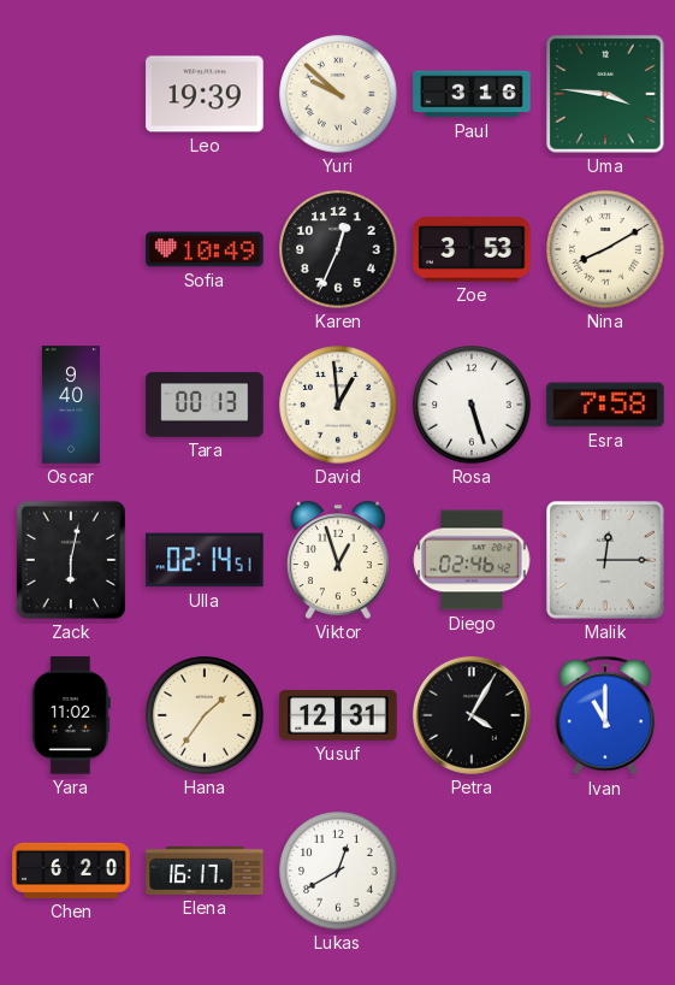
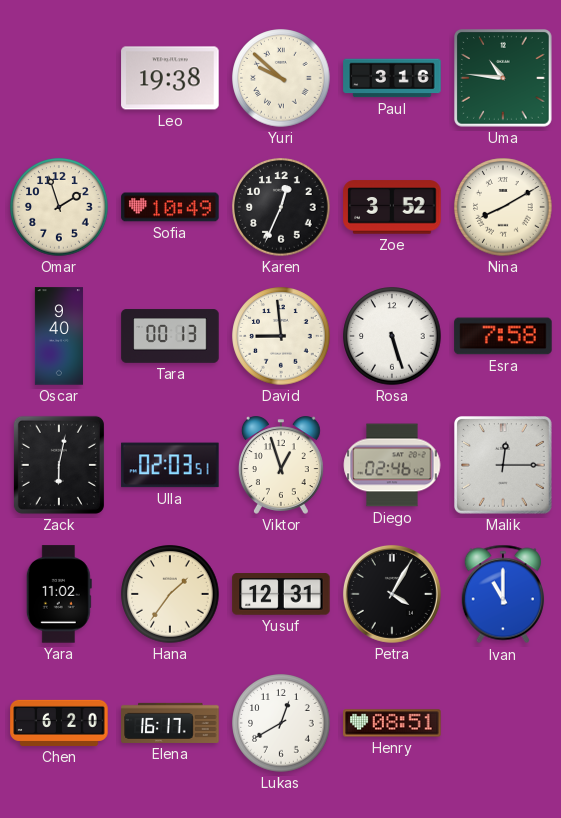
Leo: 19:39 -> 19:38
Uma: 3:46 -> 10:46
Omar: none -> 1:57
Zoe: 3:53 -> 3:52
David: 12:59 -> 8:59
Ulla: 02:14 -> 02:03
Henry: none -> 08:51
